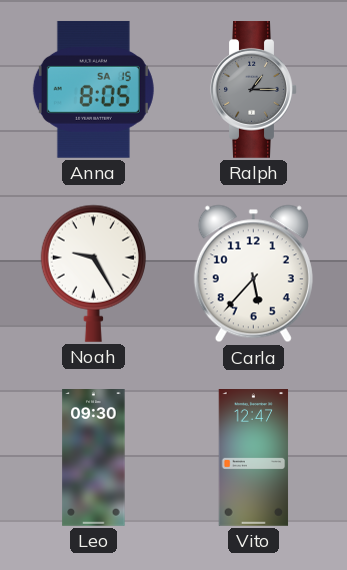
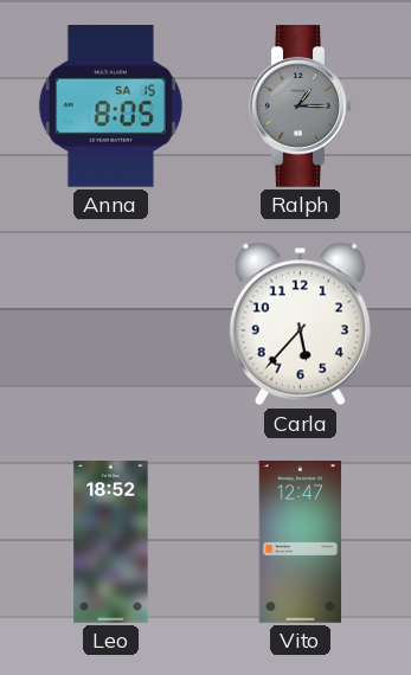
Noah: 9:25 -> none
Leo: 09:30 -> 18:52
